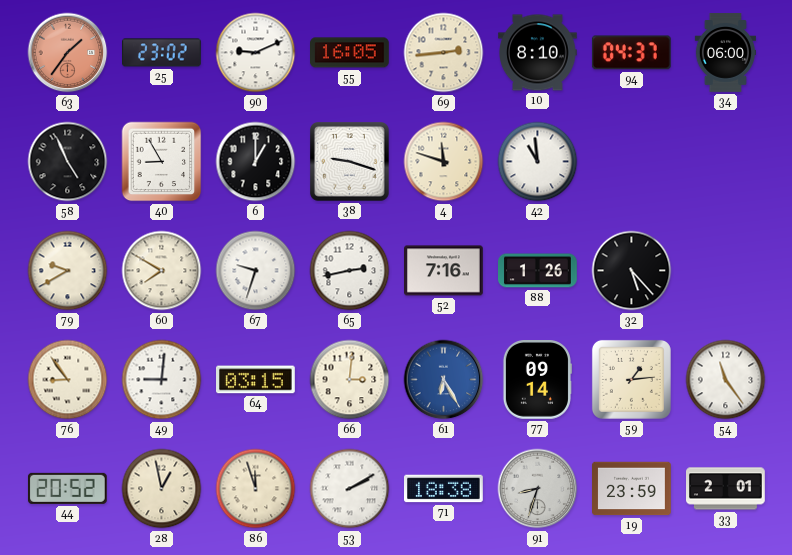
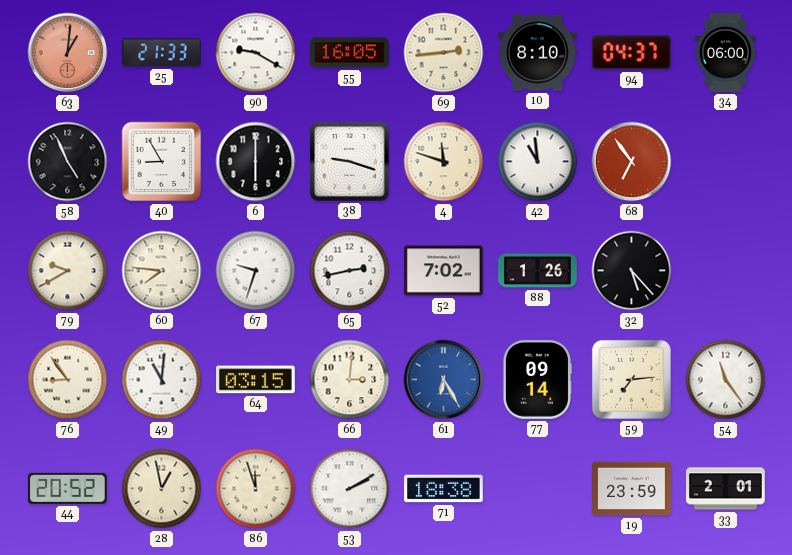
63: 1:36 -> 1:01
25: 23:02 -> 21:33
90: 9:11 -> 9:20
6: 1:00 -> 6:00
68: none -> 6:54
60: 7:50 -> 7:46
52: 7:16 -> 7:02
49: 9:01 -> 11:01
59: 1:14 -> 7:14
91: 8:33 -> none
